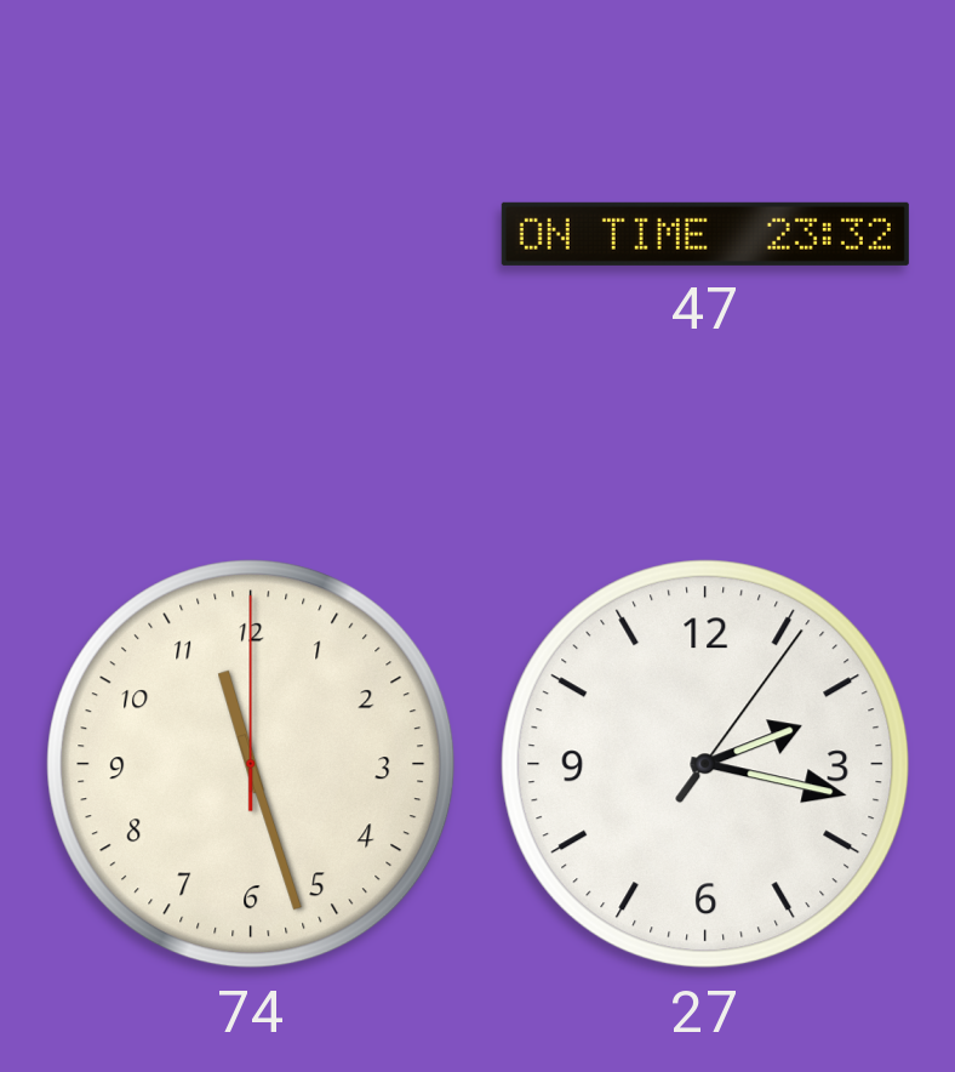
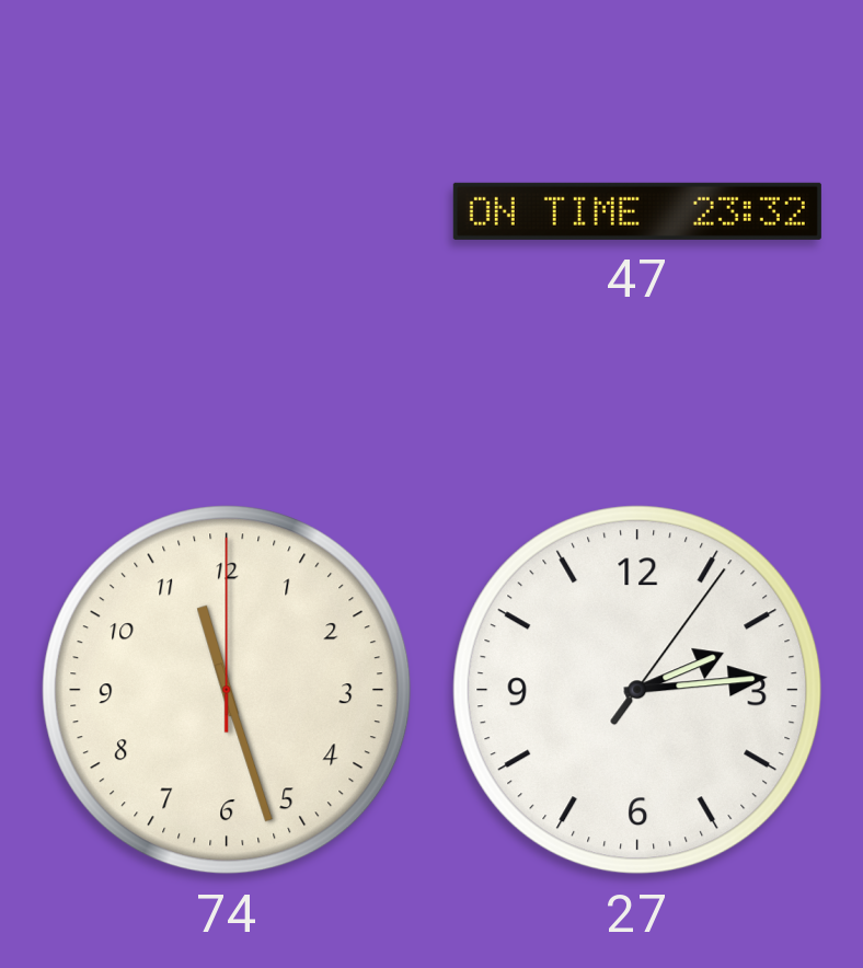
27: 2:17 -> 2:14
